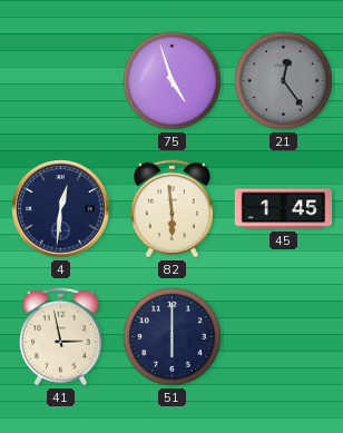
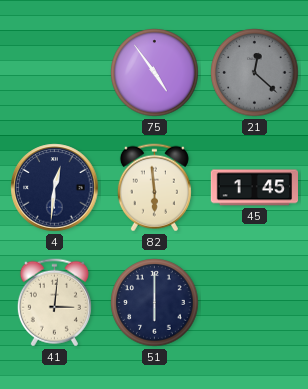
75: 4:57 -> 4:54
21: 12:24 -> 12:22
41: 2:58 -> 3:01
